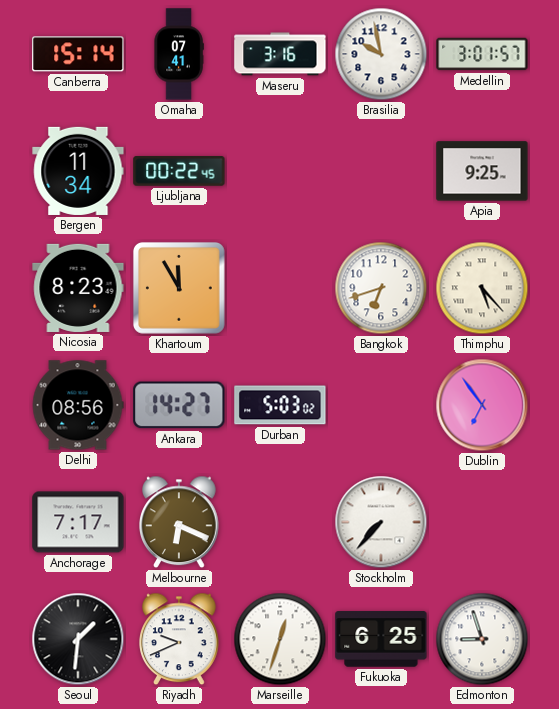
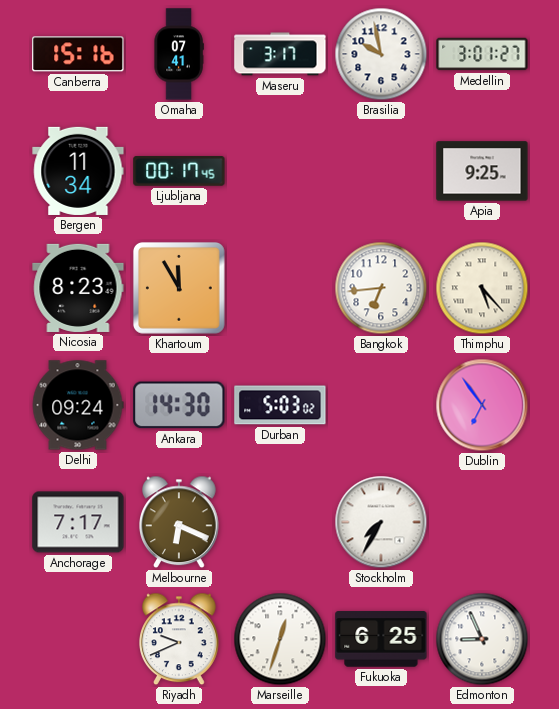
Canberra: 15:14 -> 15:16
Maseru: 3:16 -> 3:17
Medellin: 3:01:57 -> 3:01:27
Ljubljana: 00:22 -> 00:17
Bangkok: 6:42 -> 6:44
Delhi: 08:56 -> 09:24
Ankara: 14:27 -> 14:30
Stockholm: 7:37 -> 7:35
Seoul: 1:31 -> none
Edmonton: 8:57 -> 8:56
